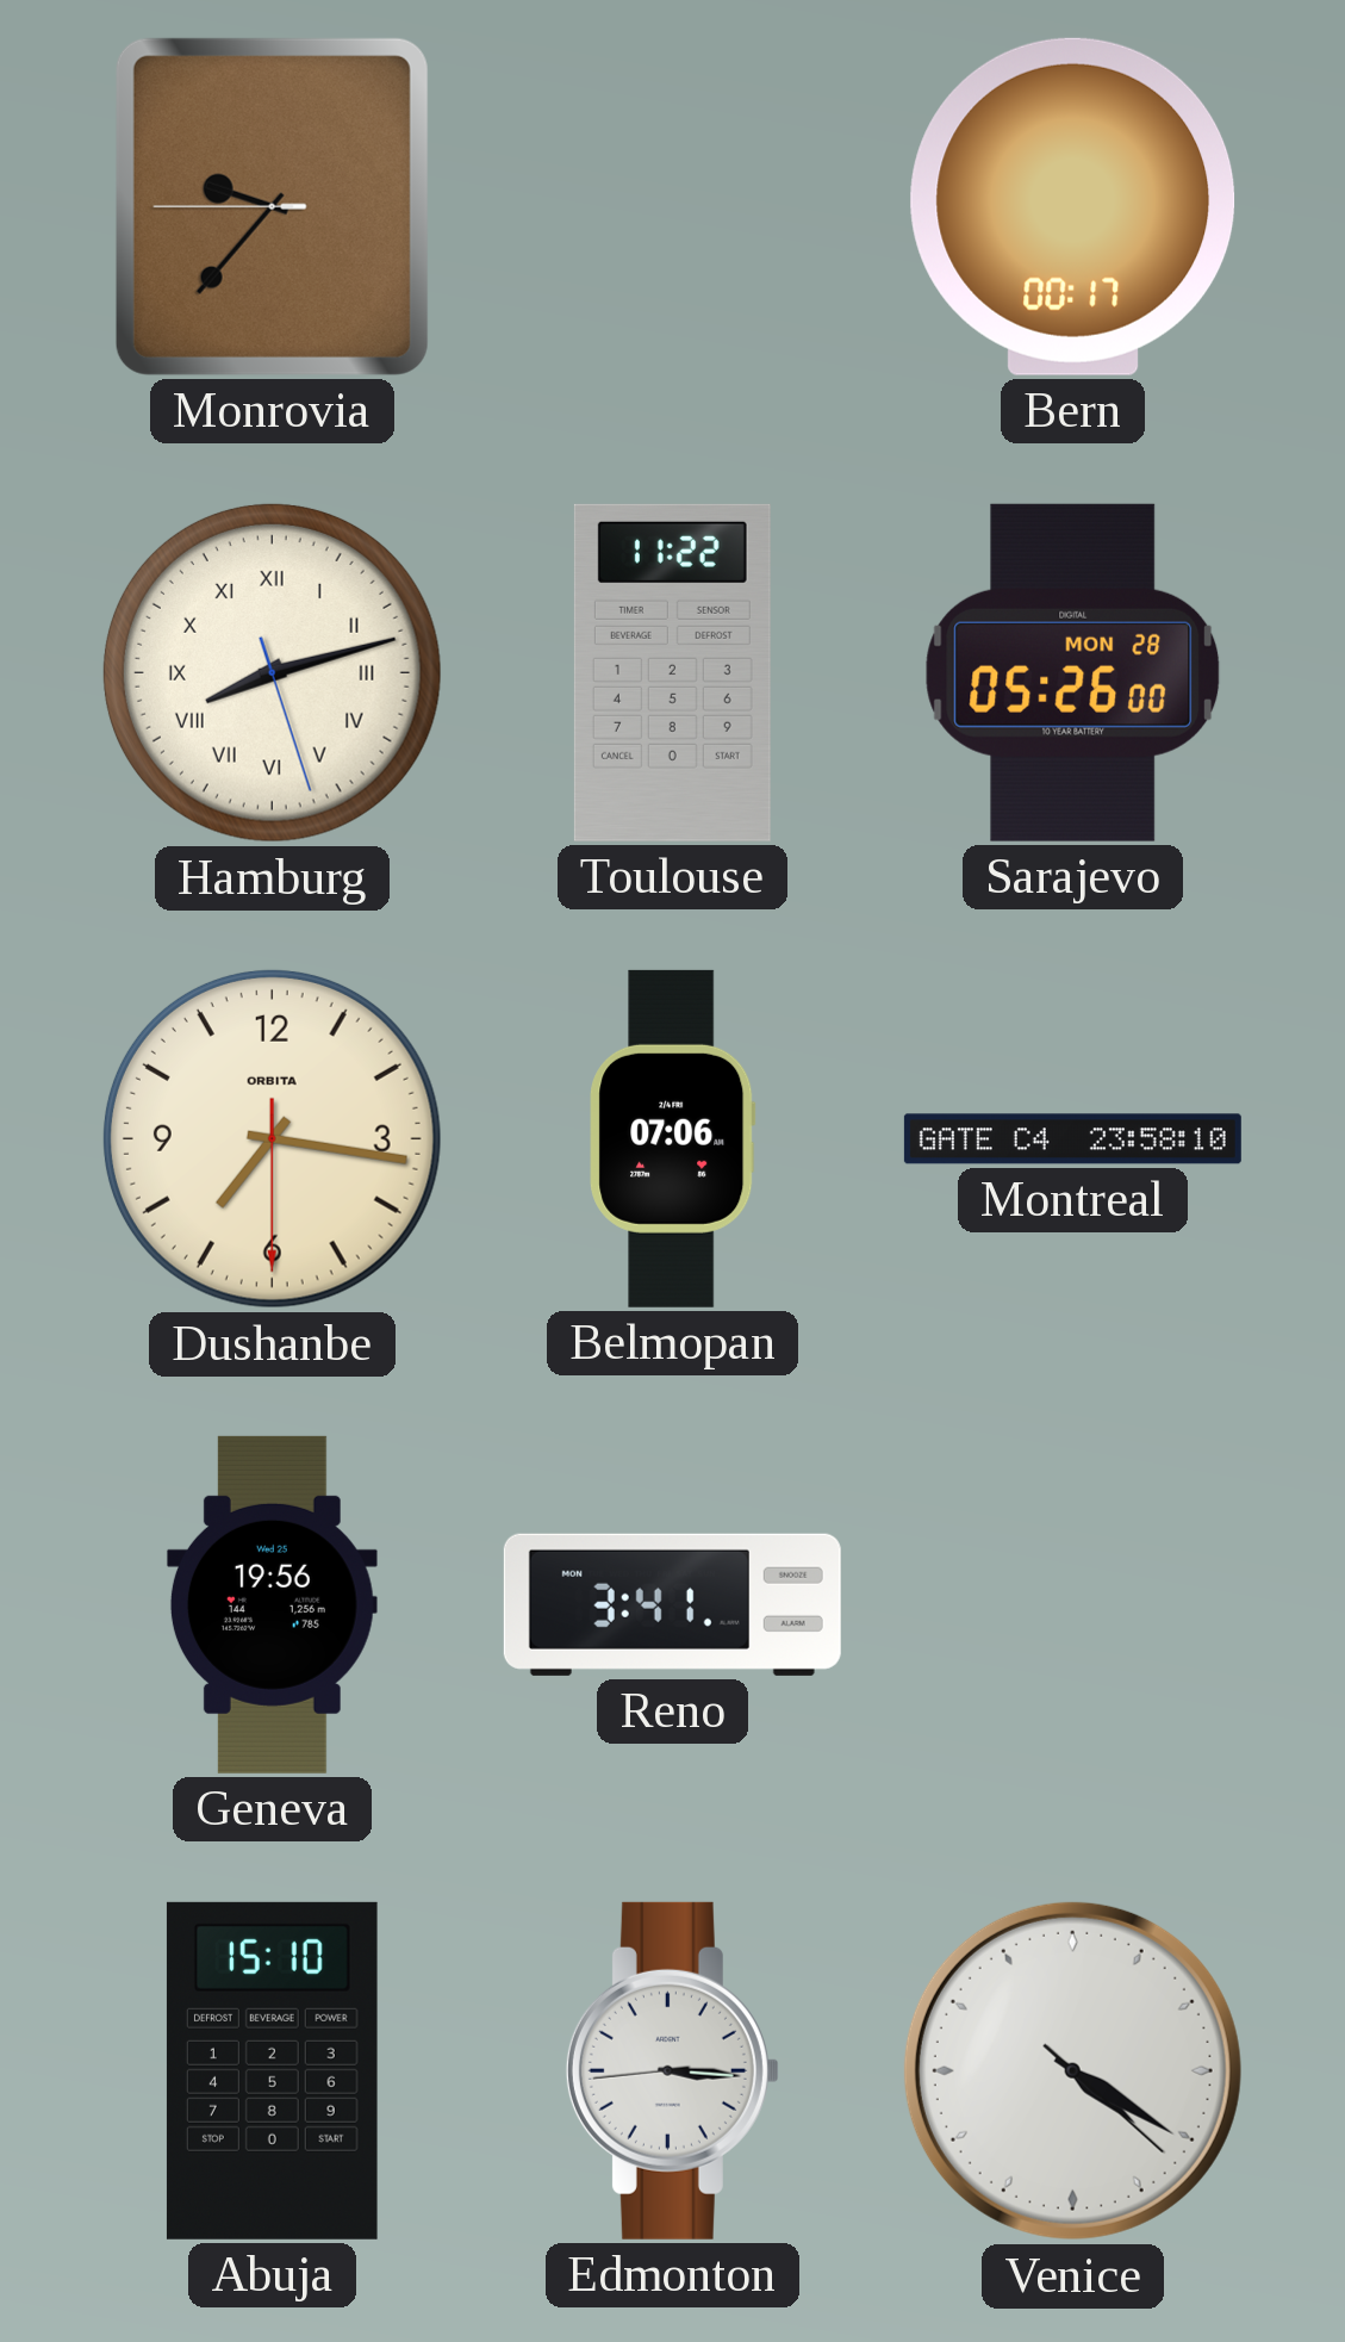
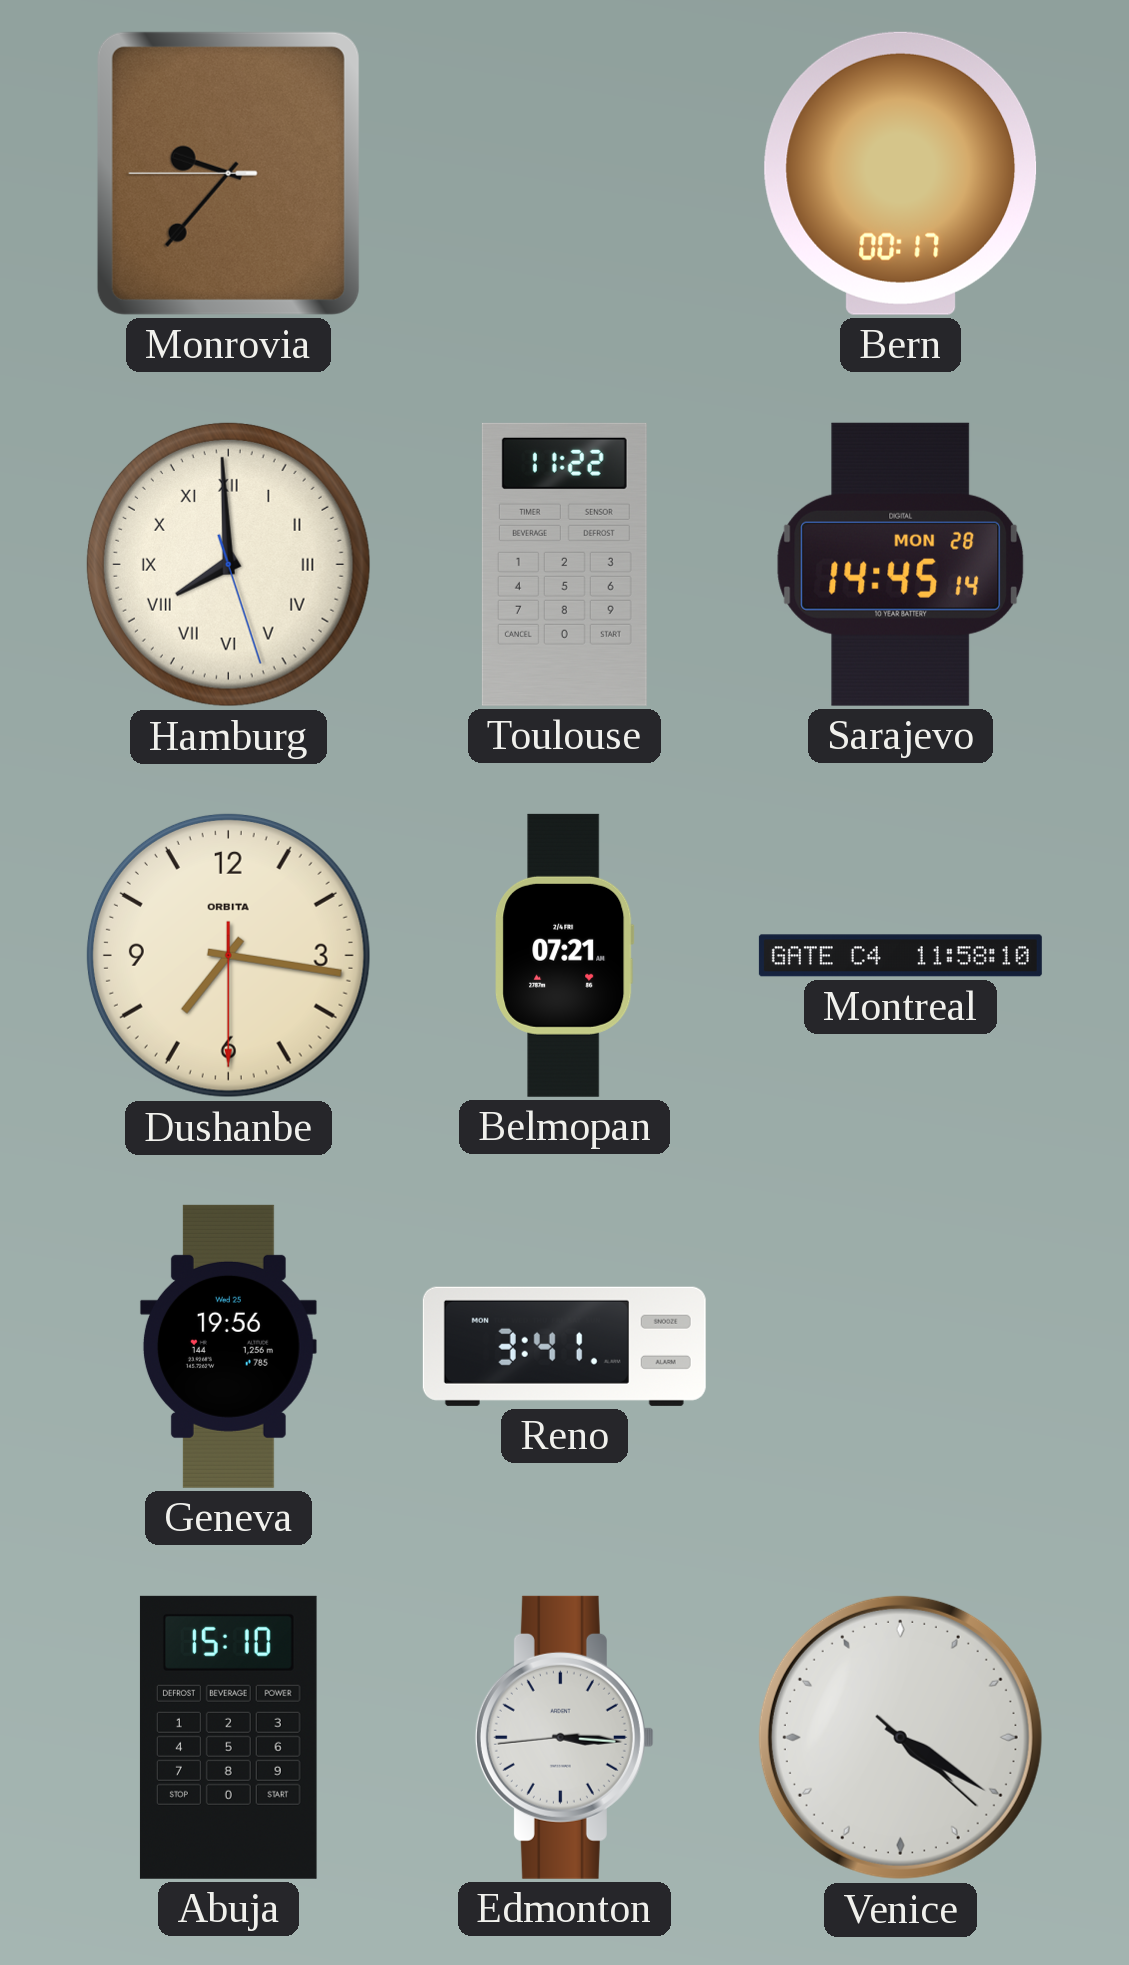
Hamburg: 8:12 -> 7:59
Sarajevo: 05:26 -> 14:45
Belmopan: 07:06 -> 07:21
Montreal: 23:58 -> 11:58
